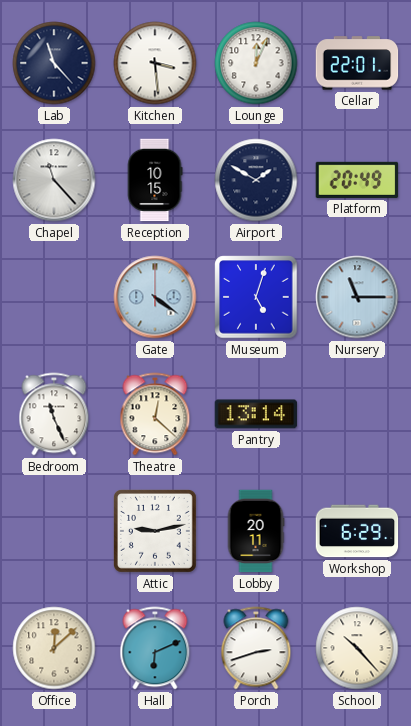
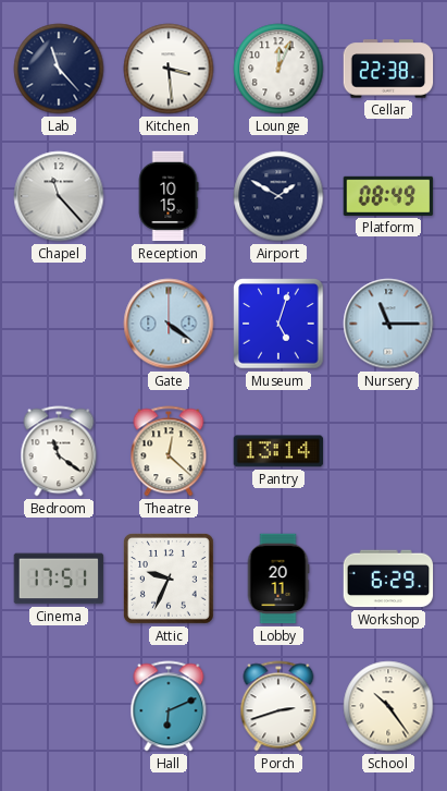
Cellar: 22:01 -> 22:38
Platform: 20:49 -> 08:49
Bedroom: 11:26 -> 11:21
Cinema: none -> 17:51
Attic: 9:13 -> 9:34
Office: 12:08 -> none
School: 10:23 -> 10:24
